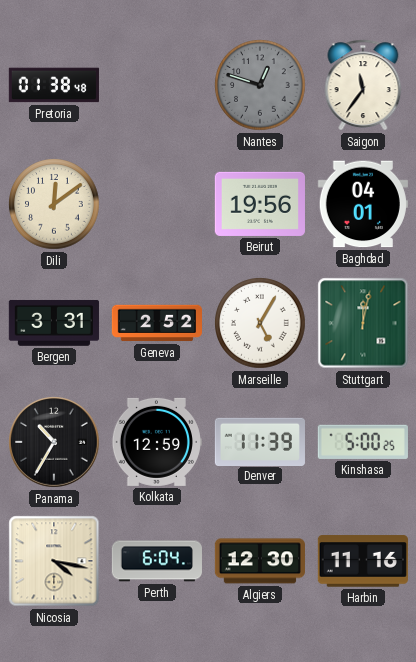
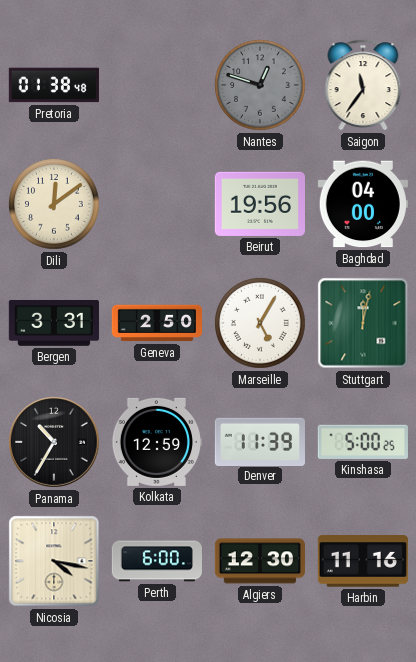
Baghdad: 04:01 -> 04:00
Geneva: 2:52 -> 2:50
Perth: 6:04 -> 6:00
